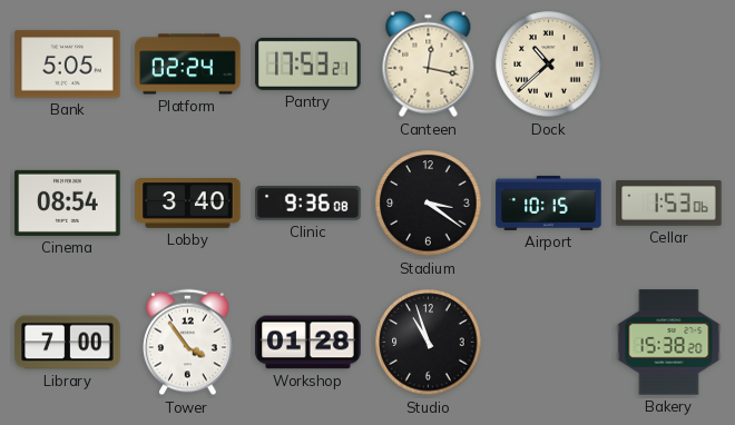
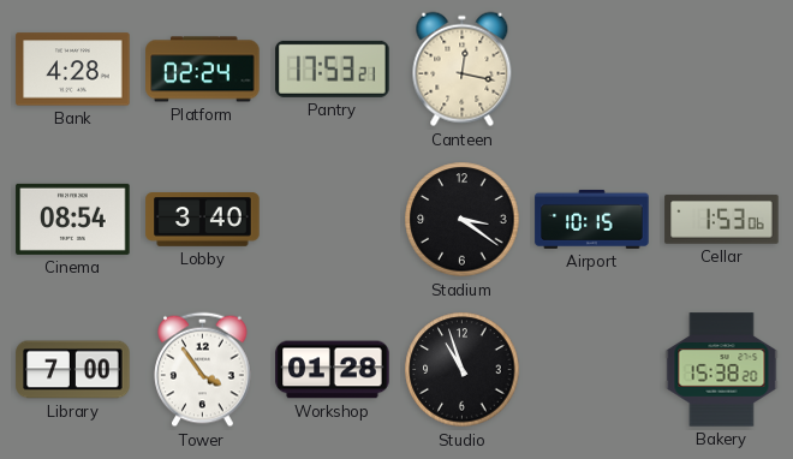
Bank: 5:05 -> 4:28
Dock: 10:38 -> none
Clinic: 9:36 -> none
